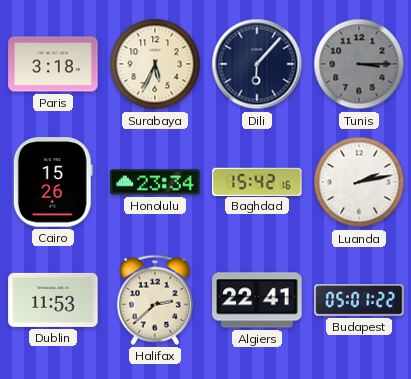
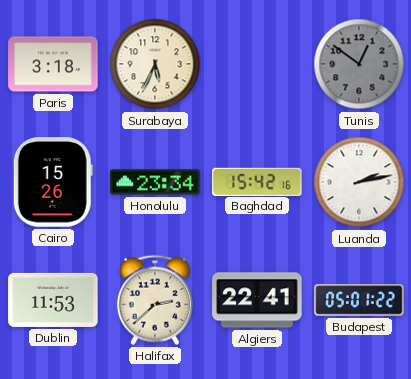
Dili: 6:07 -> none
Tunis: 3:15 -> 12:51
